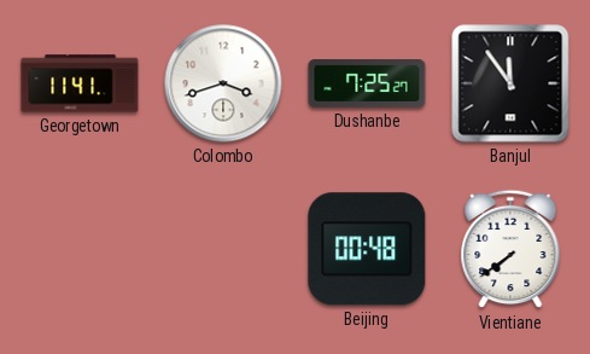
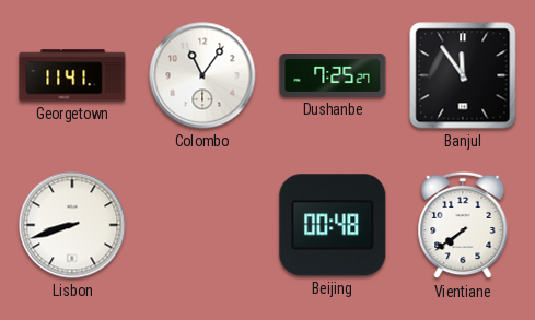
Colombo: 3:42 -> 11:06
Lisbon: none -> 8:42
